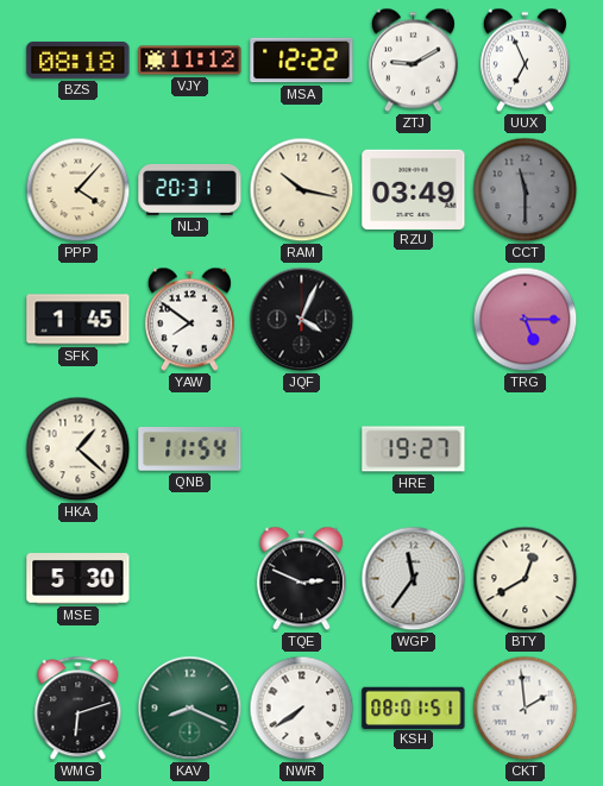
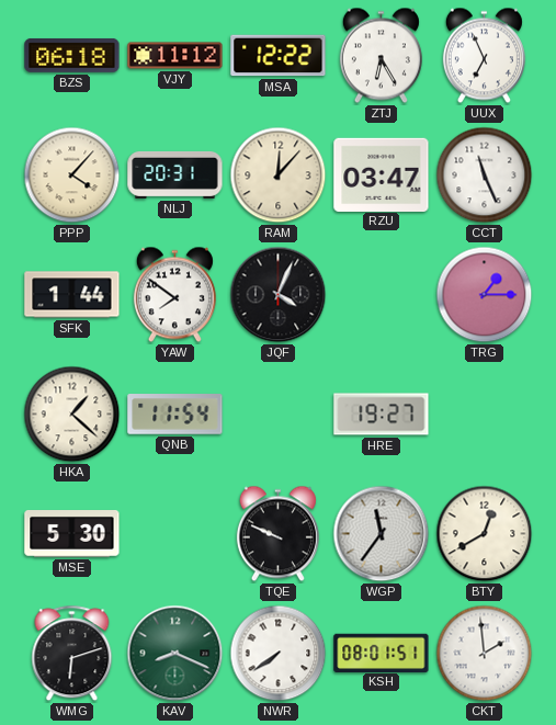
BZS: 08:18 -> 06:18
ZTJ: 9:10 -> 6:25
RAM: 10:17 -> 12:07
RZU: 03:49 -> 03:47
CCT: 11:30 -> 11:26
CCT dial: grey -> white
SFK: 1:45 -> 1:44
TRG: 5:15 -> 1:15
TQE: 2:49 -> 9:49
